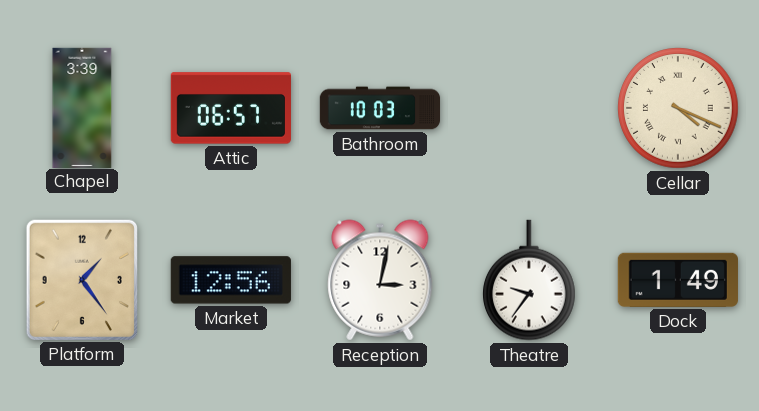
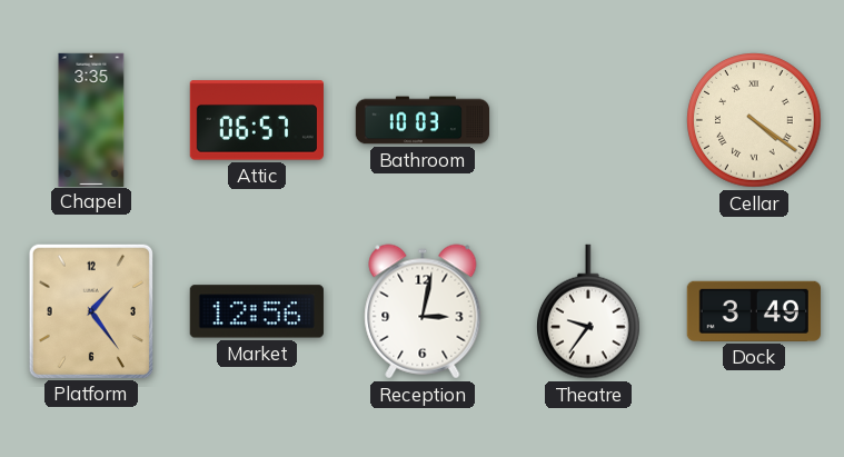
Chapel: 3:39 -> 3:35
Cellar: 4:19 -> 4:21
Dock: 1:49 -> 3:49
